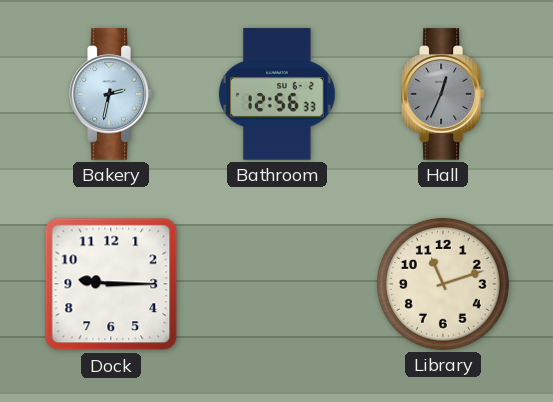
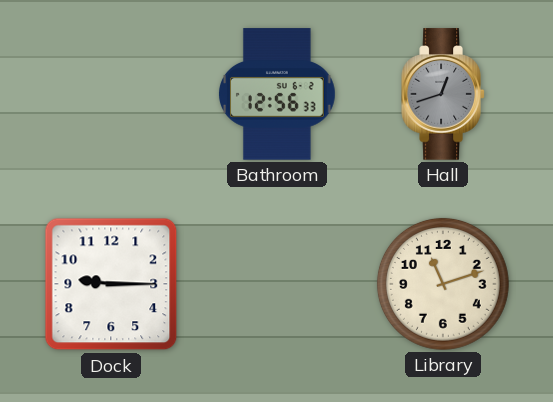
Bakery: 2:32 -> none
Hall: 12:34 -> 12:42
